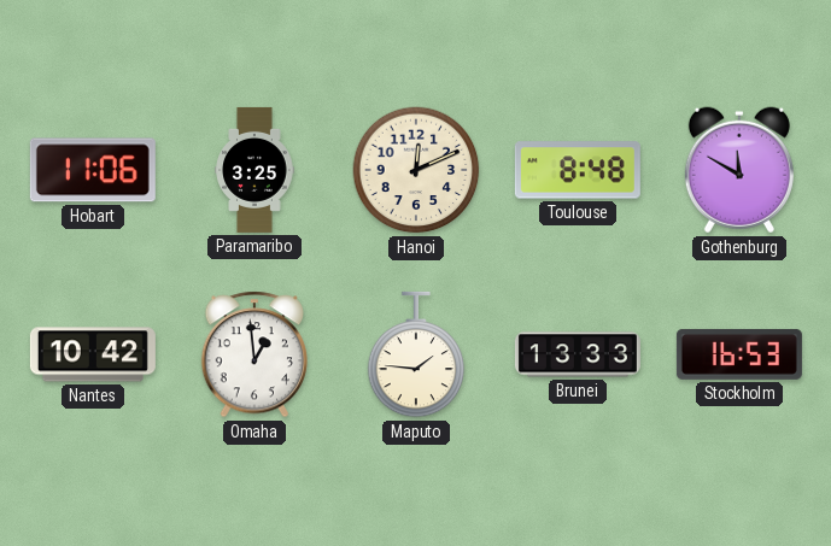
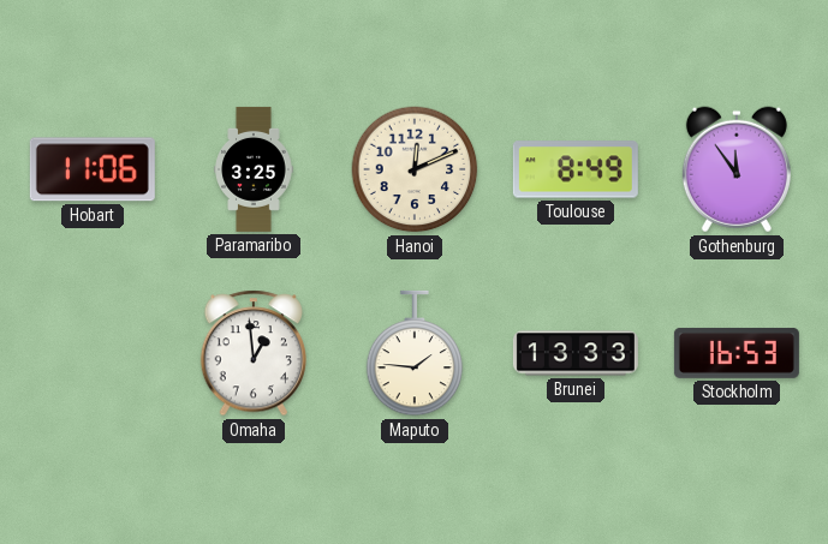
Toulouse: 8:48 -> 8:49
Gothenburg: 11:50 -> 11:54
Nantes: 10:42 -> none
